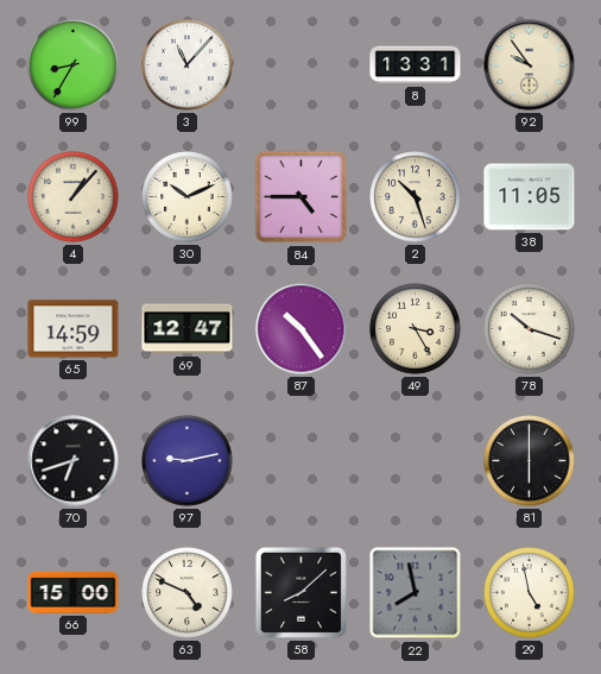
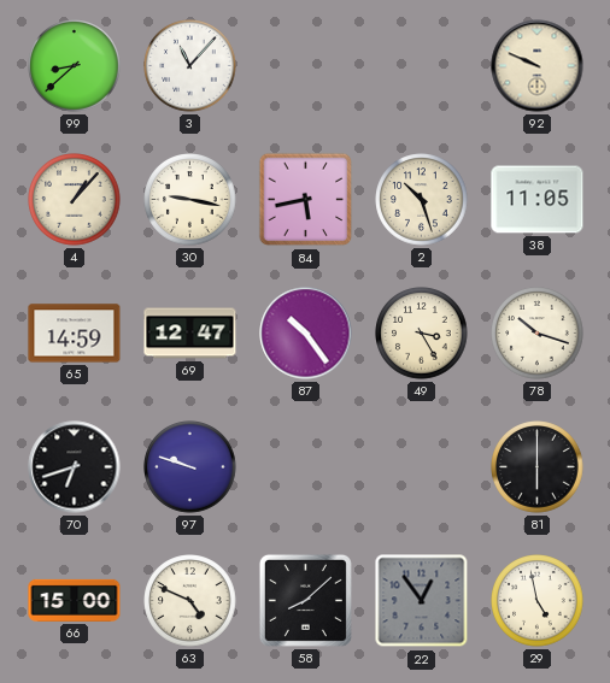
99: 8:35 -> 8:38
8: 13:31 -> none
92: 9:54 -> 9:49
30: 10:11 -> 9:17
84: 4:45 -> 5:43
97: 9:13 -> 9:48
22: 7:58 -> 12:54
